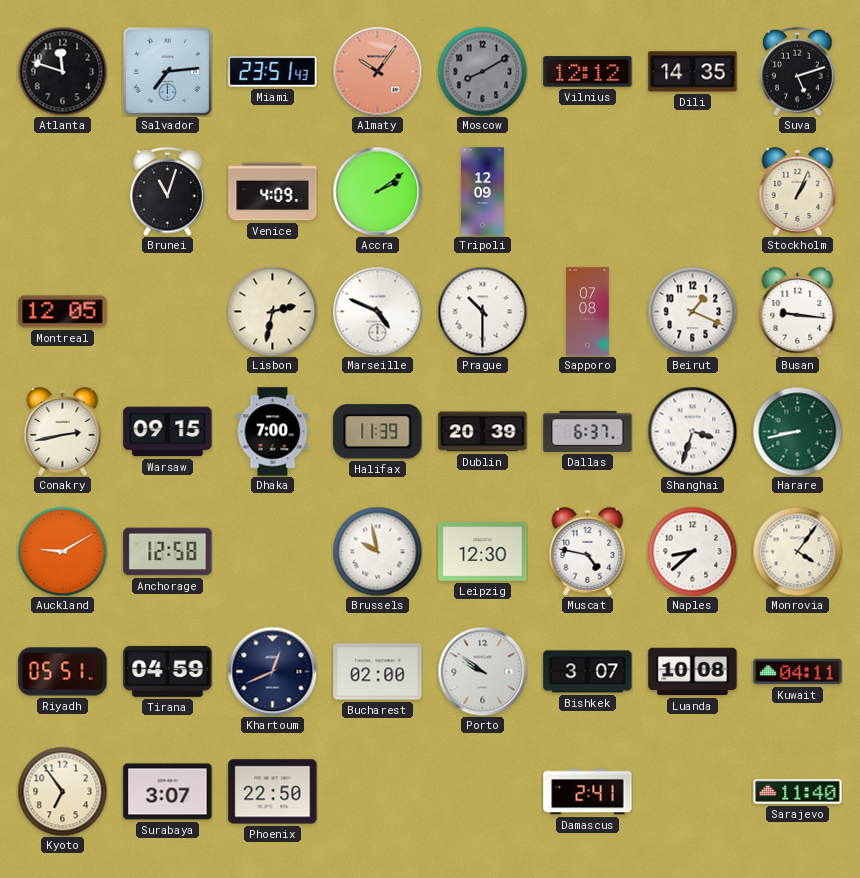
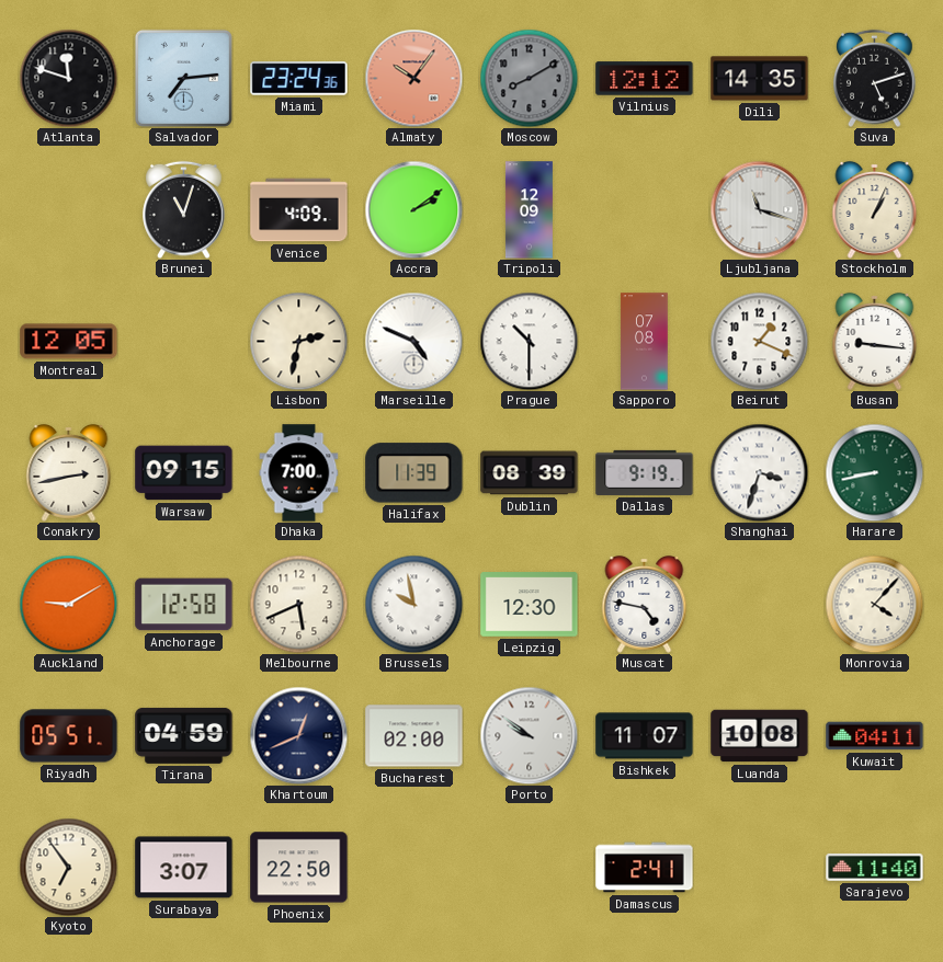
Miami: 23:51 -> 23:24
Ljubljana: none -> 11:18
Dublin: 20:39 -> 08:39
Dallas: 6:37 -> 9:19
Melbourne: none -> 5:41
Naples: 8:38 -> none
Monrovia: 4:06 -> 4:07
Bishkek: 3:07 -> 11:07
